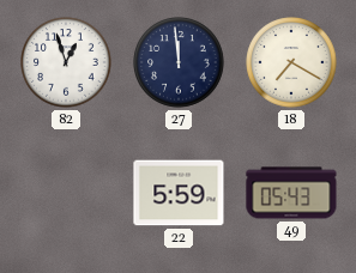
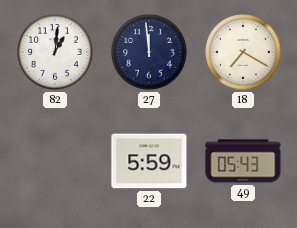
82: 12:57 -> 1:01
